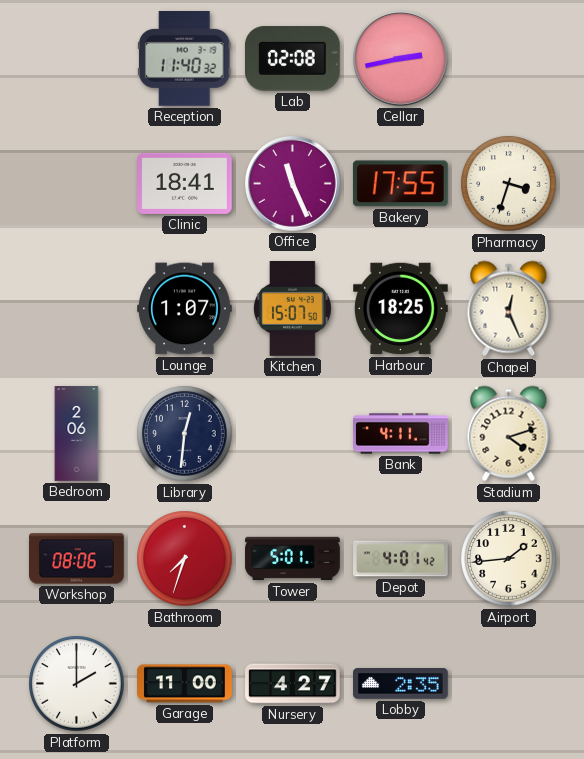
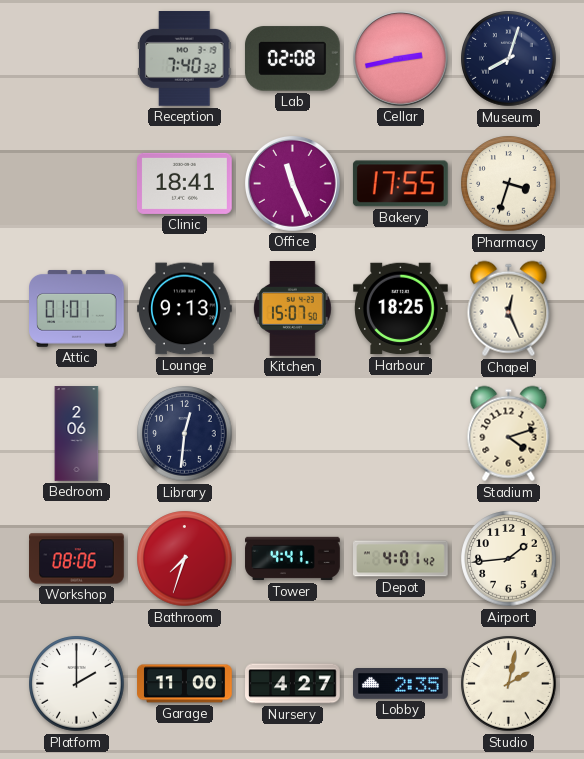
Reception: 11:40 -> 7:40
Museum: none -> 8:03
Attic: none -> 01:01
Lounge: 1:07 -> 9:13
Bank: 4:11 -> none
Tower: 5:01 -> 4:41
Studio: none -> 2:02
